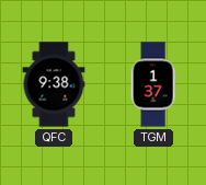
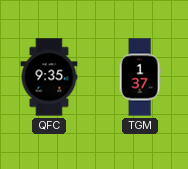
QFC: 9:38 -> 9:35
